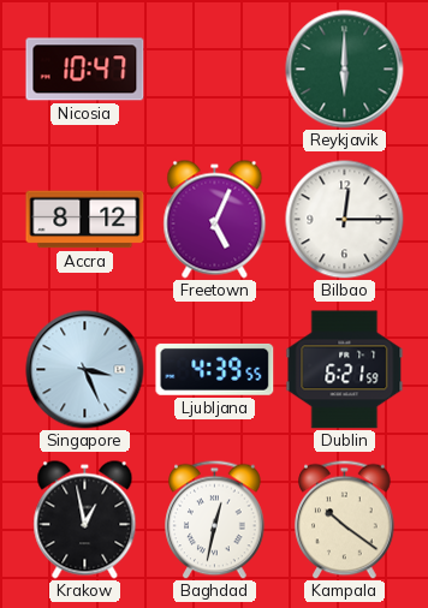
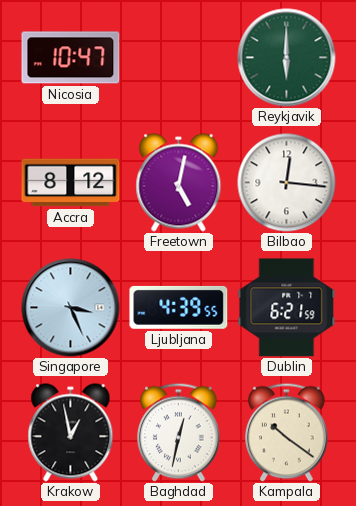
Freetown: 5:04 -> 5:02
Bilbao: 12:15 -> 12:16
